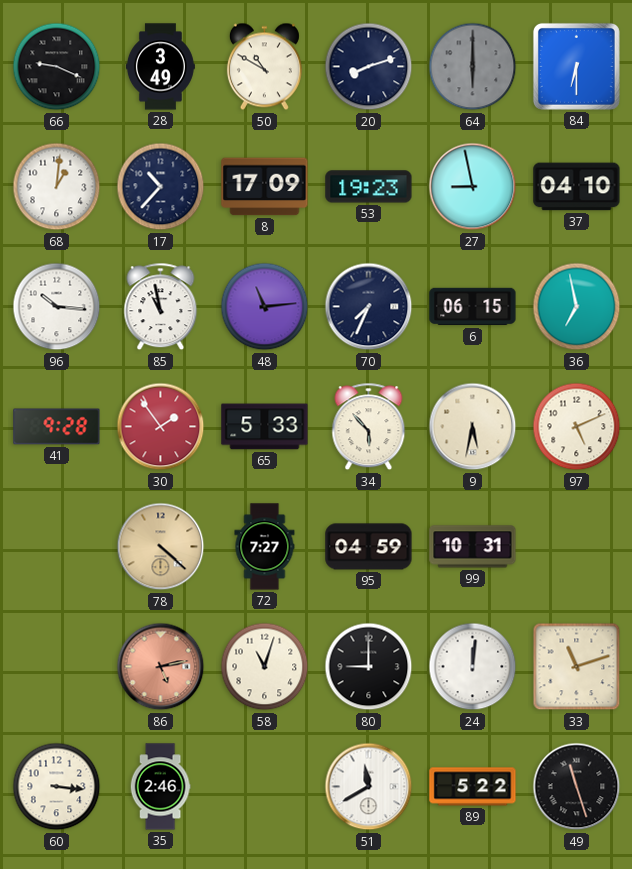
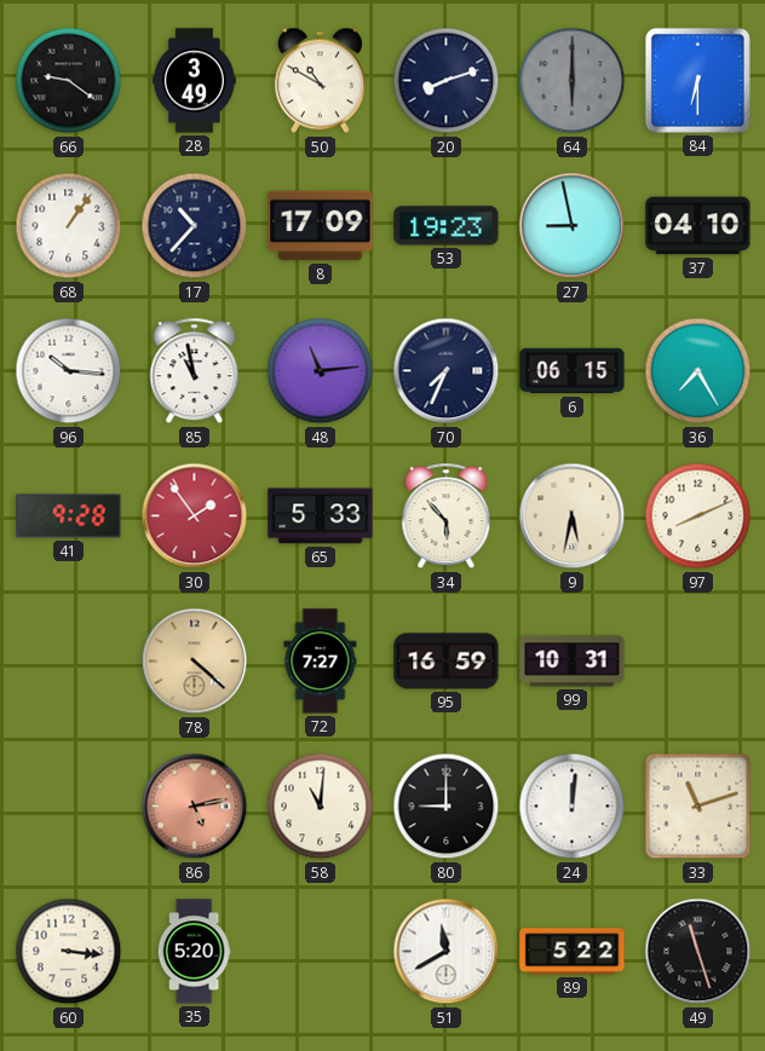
66: 9:19 -> 9:21
68: 1:01 -> 1:06
36: 6:58 -> 7:25
97: 5:11 -> 8:11
95: 04:59 -> 16:59
58: 11:03 -> 11:01
35: 2:46 -> 5:20
